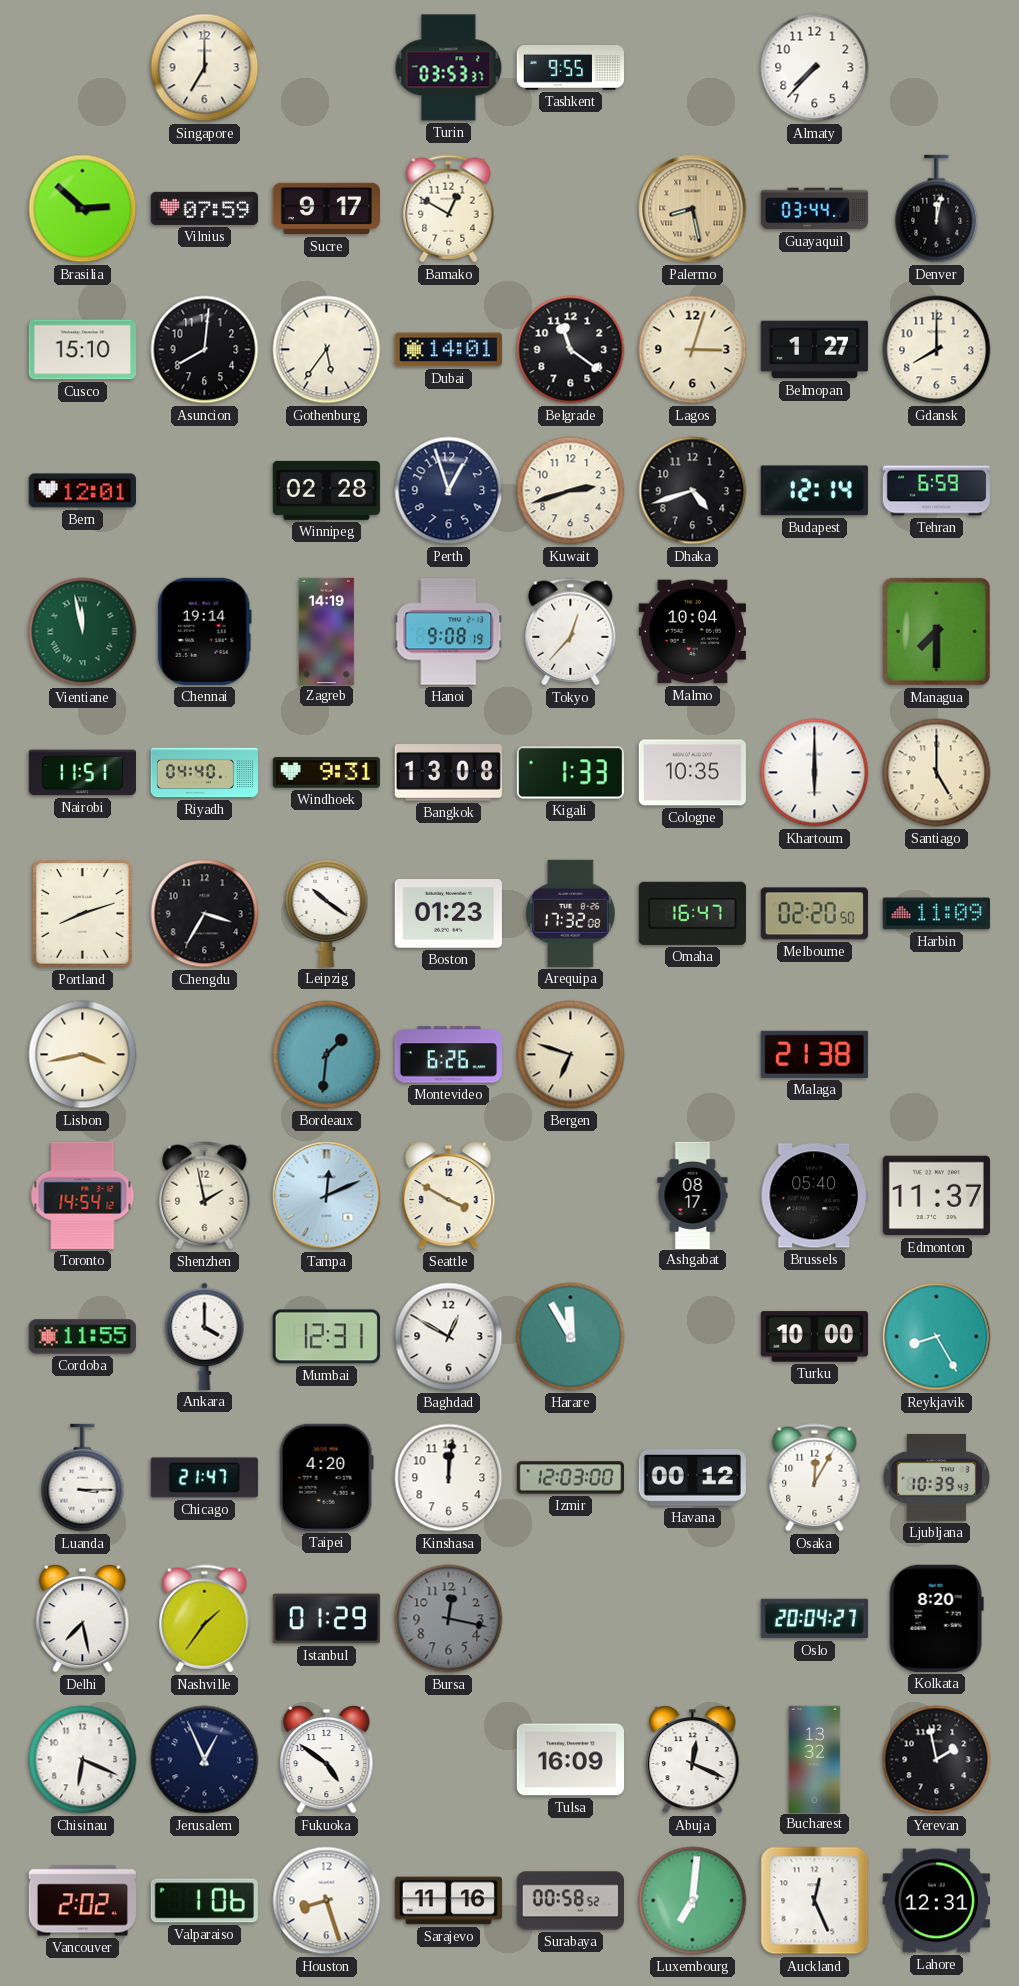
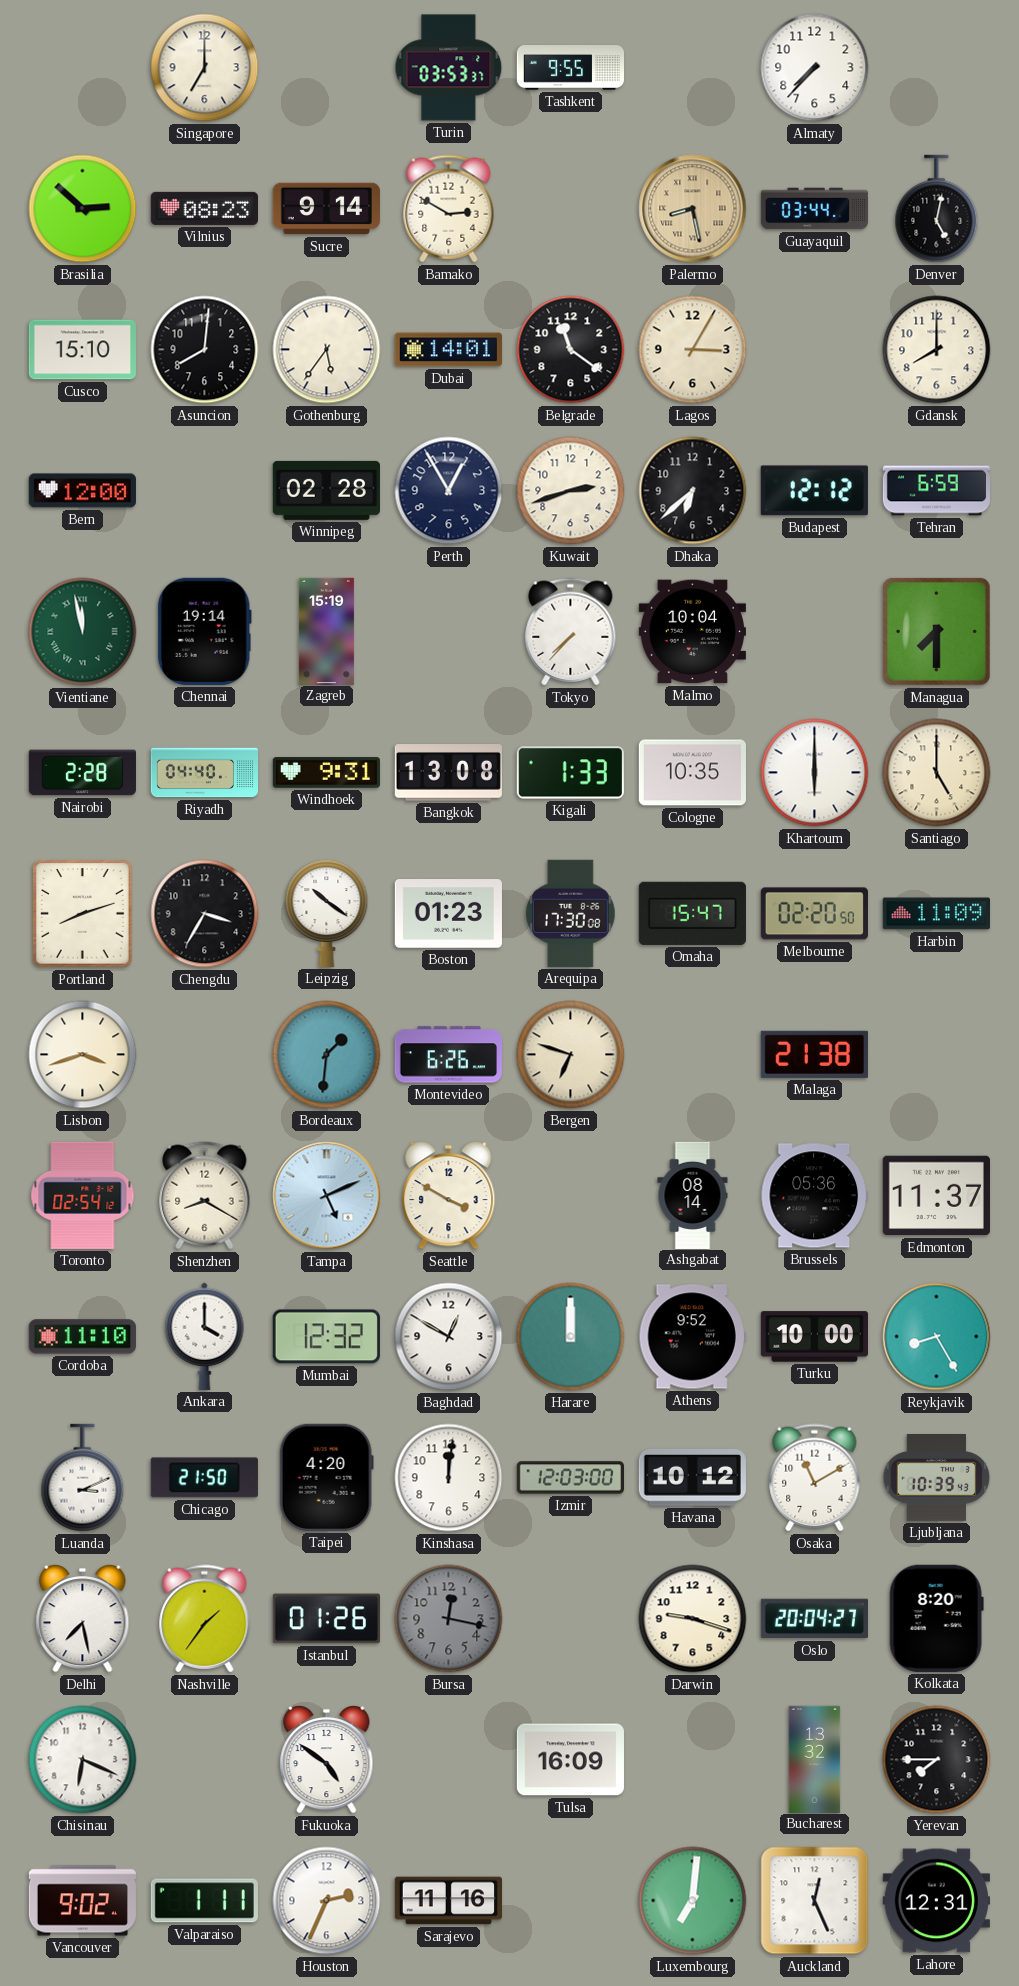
Vilnius: 07:59 -> 08:23
Sucre: 9:17 -> 9:14
Bamako: 12:50 -> 2:50
Denver: 12:02 -> 5:02
Lagos: 3:03 -> 3:05
Belmopan: 1:27 -> none
Bern: 12:01 -> 12:00
Perth: 12:57 -> 12:55
Dhaka: 4:42 -> 6:38
Budapest: 12:14 -> 12:12
Zagreb: 14:19 -> 15:19
Hanoi: 9:08 -> none
Tokyo: 12:37 -> 7:37
Nairobi: 11:51 -> 2:28
Arequipa: 17:32 -> 17:30
Omaha: 16:47 -> 15:47
Lisbon: 3:43 -> 3:42
Toronto: 14:54 -> 02:54
Shenzhen: 1:58 -> 8:20
Tampa: 12:11 -> 5:11
Ashgabat: 08:17 -> 08:14
Brussels: 05:40 -> 05:36
Cordoba: 11:55 -> 11:10
Mumbai: 12:31 -> 12:32
Harare: 11:55 -> 12:00
Athens: none -> 9:52
Luanda: 3:15 -> 3:11
Chicago: 21:47 -> 21:50
Havana: 00:12 -> 10:12
Osaka: 12:05 -> 11:10
Istanbul: 01:29 -> 01:26
Darwin: none -> 9:18
Jerusalem: 12:56 -> none
Abuja: 12:19 -> none
Yerevan: 1:58 -> 7:45
Vancouver: 2:02 -> 9:02
Valparaiso: 1:06 -> 1:11
Houston: 8:27 -> 2:34
Surabaya: 00:58 -> none
